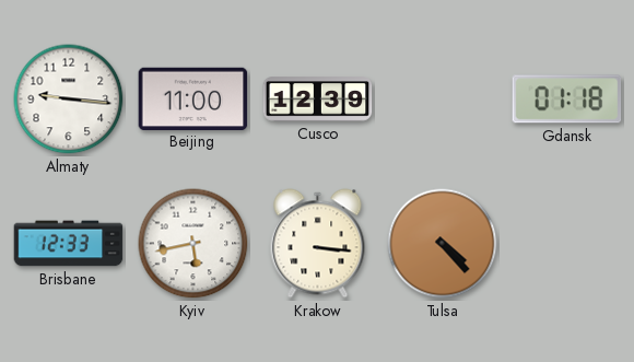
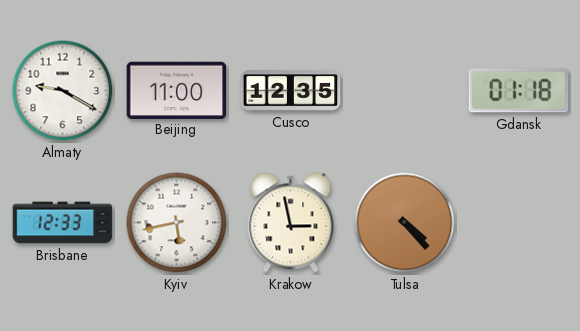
Almaty: 9:16 -> 9:20
Cusco: 12:39 -> 12:35
Krakow: 3:16 -> 2:58
